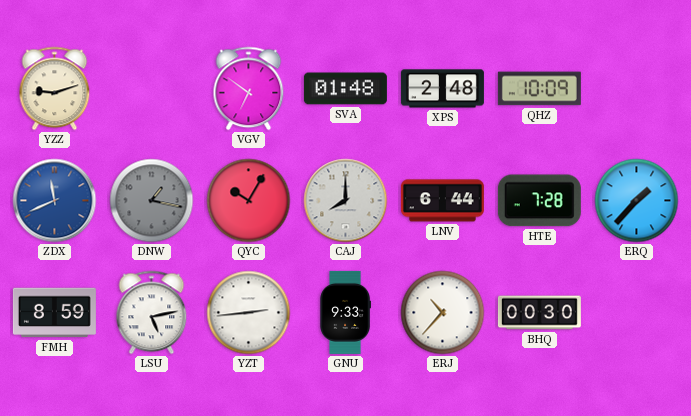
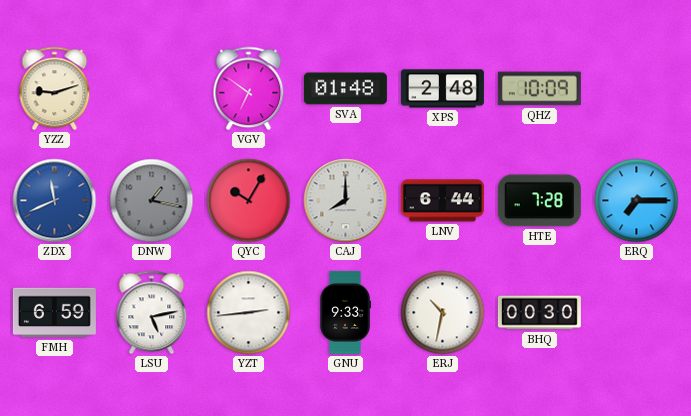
ERQ: 1:37 -> 7:15
FMH: 8:59 -> 6:59
ERJ: 10:37 -> 10:32
